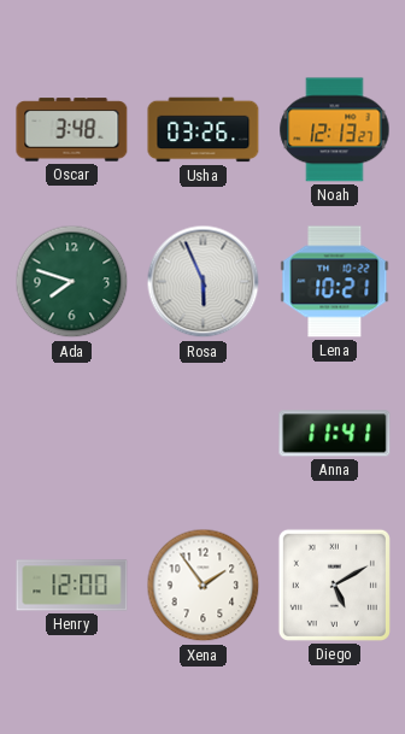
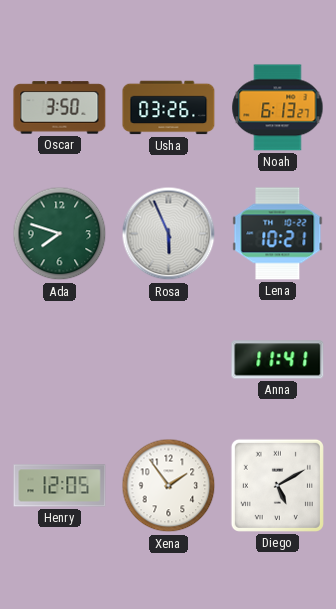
Oscar: 3:48 -> 3:50
Noah: 12:13 -> 6:13
Henry: 12:00 -> 12:05
